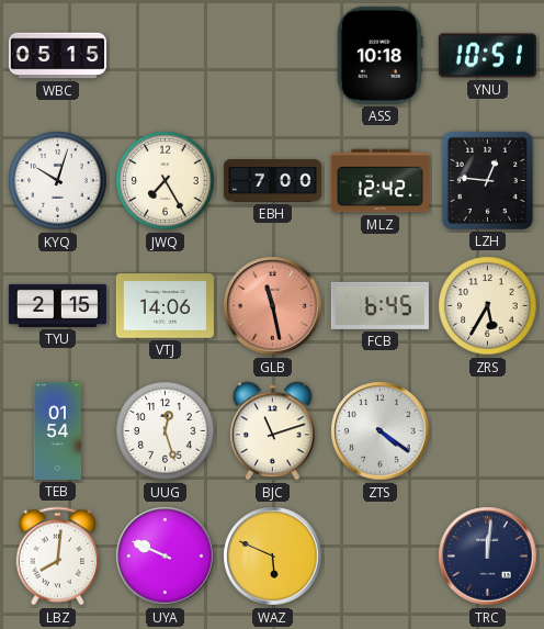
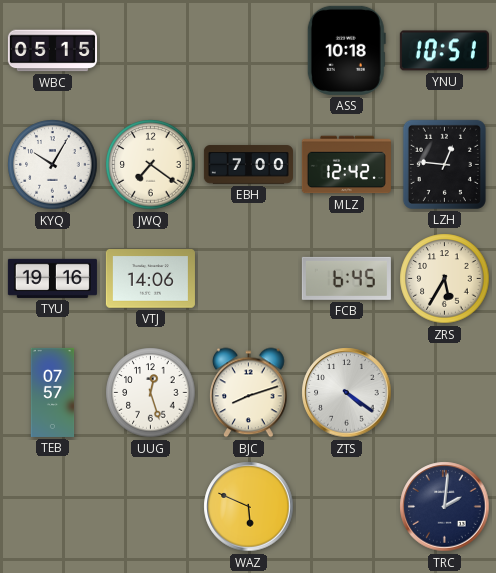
KYQ: 10:03 -> 10:05
JWQ: 7:25 -> 7:21
TYU: 2:15 -> 19:16
GLB: 11:28 -> none
TEB: 01:54 -> 07:57
BJC: 11:12 -> 8:12
LBZ: 8:01 -> none
UYA: 9:49 -> none
TRC: 12:01 -> 2:01
